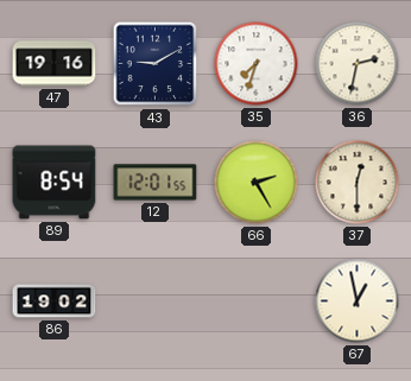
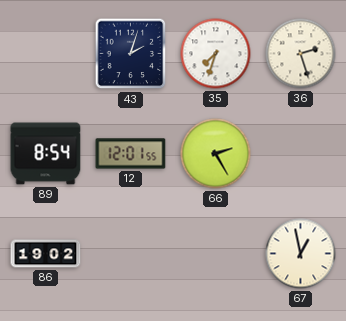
47: 19:16 -> none
43: 9:10 -> 2:03
36: 2:32 -> 2:27
37: 12:30 -> none
